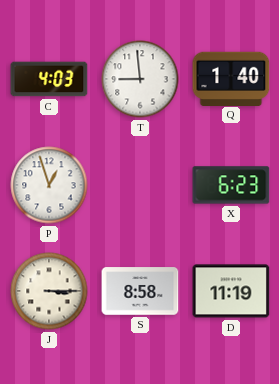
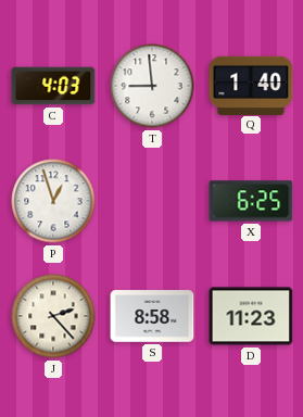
X: 6:23 -> 6:25
J: 3:15 -> 2:23
D: 11:19 -> 11:23
